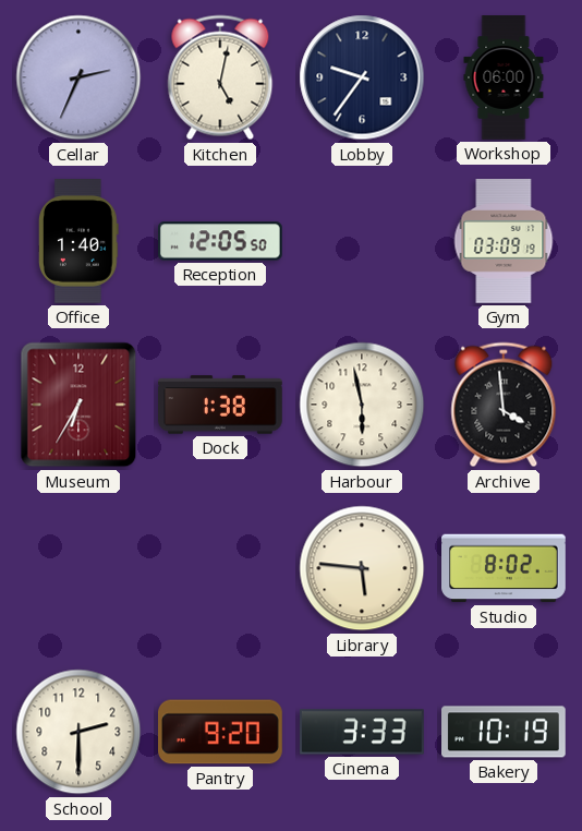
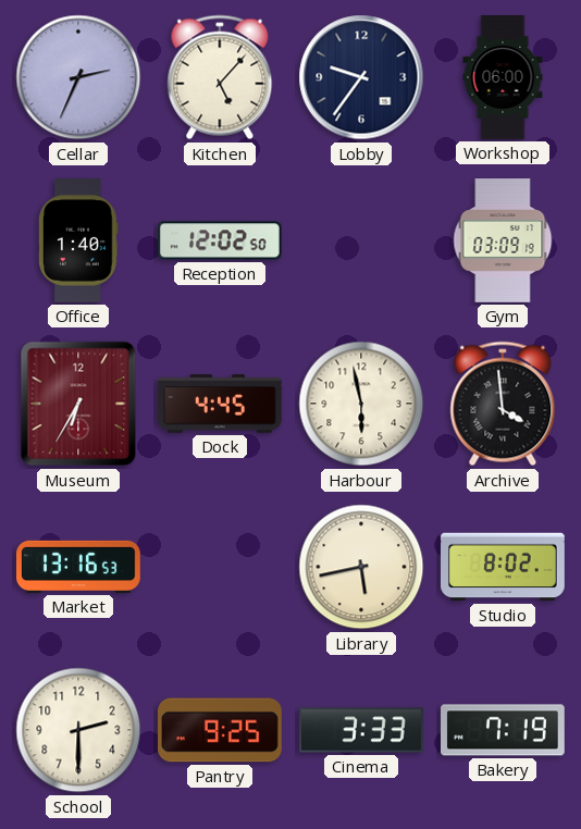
Kitchen: 5:02 -> 5:07
Reception: 12:05 -> 12:02
Dock: 1:38 -> 4:45
Market: none -> 13:16
Library: 5:46 -> 5:43
Pantry: 9:20 -> 9:25
Bakery: 10:19 -> 7:19
